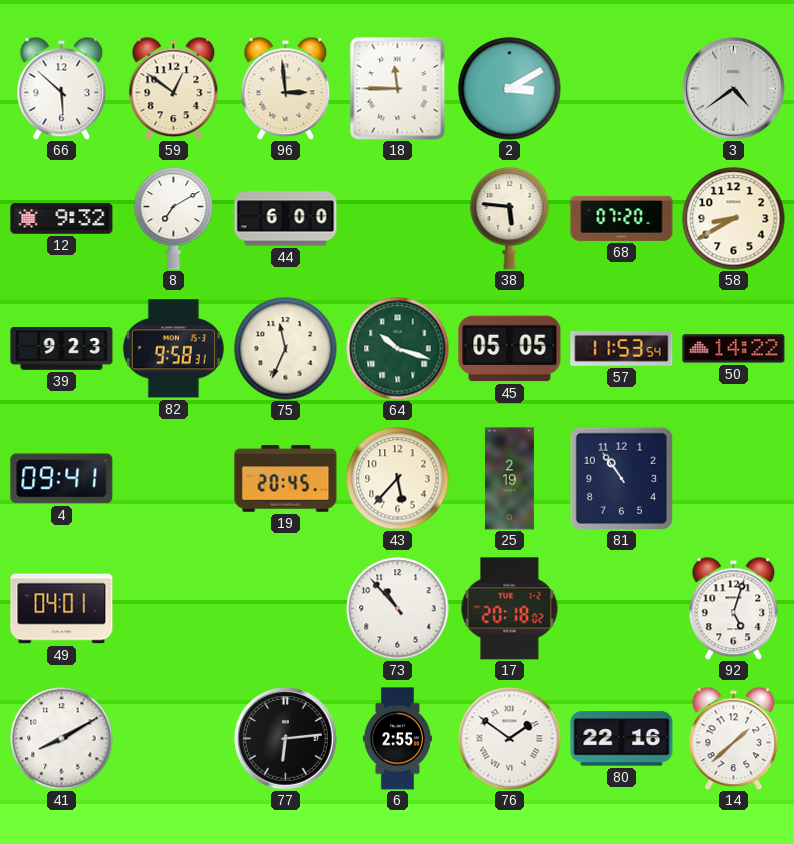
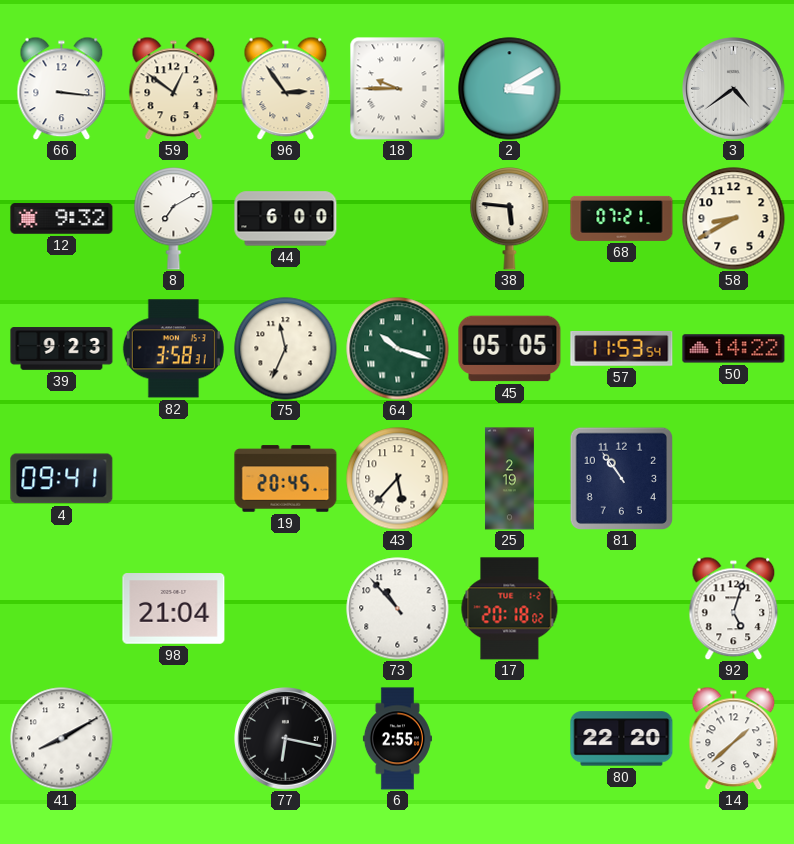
66: 5:52 -> 3:16
96: 2:59 -> 2:54
18: 11:45 -> 9:45
68: 07:20 -> 07:21
82: 9:58 -> 3:58
49: 04:01 -> none
98: none -> 21:04
77: 6:14 -> 6:17
76: 1:51 -> none
80: 22:16 -> 22:20
